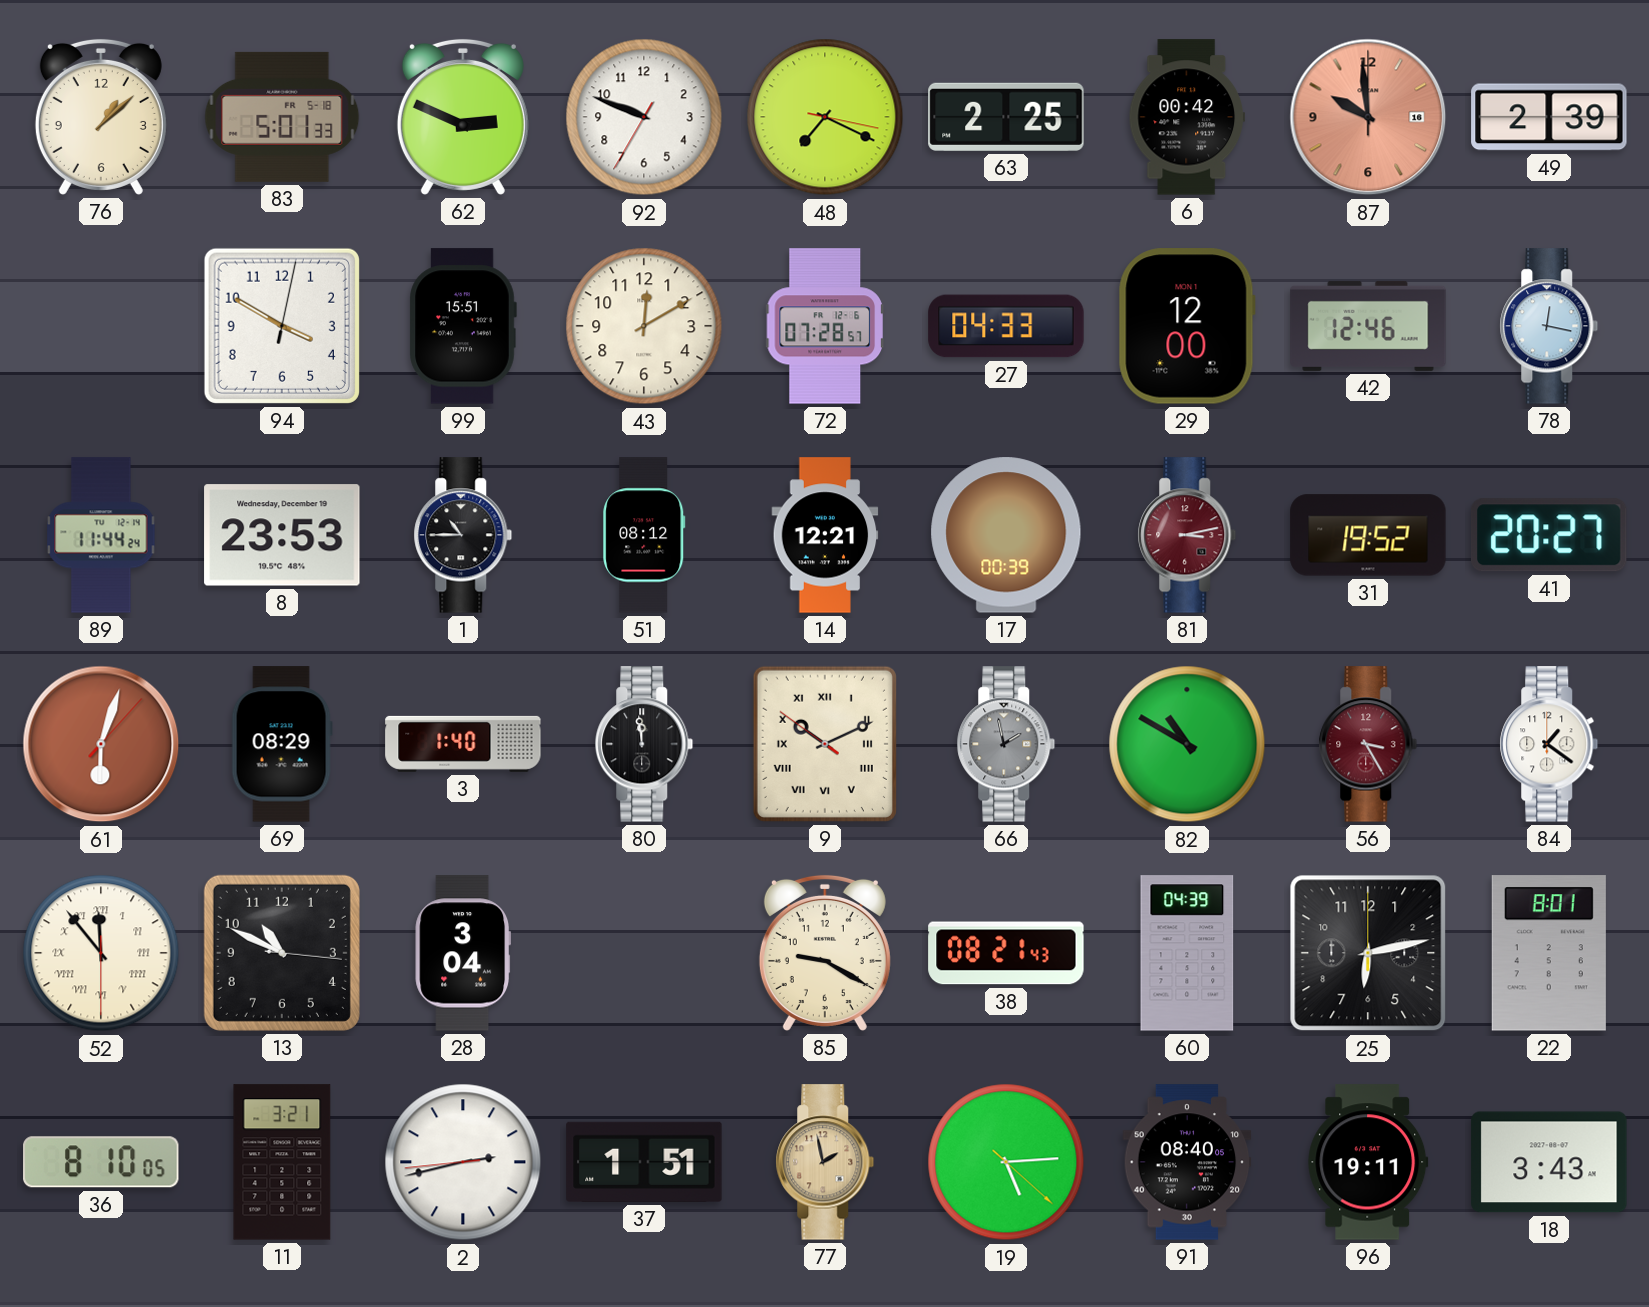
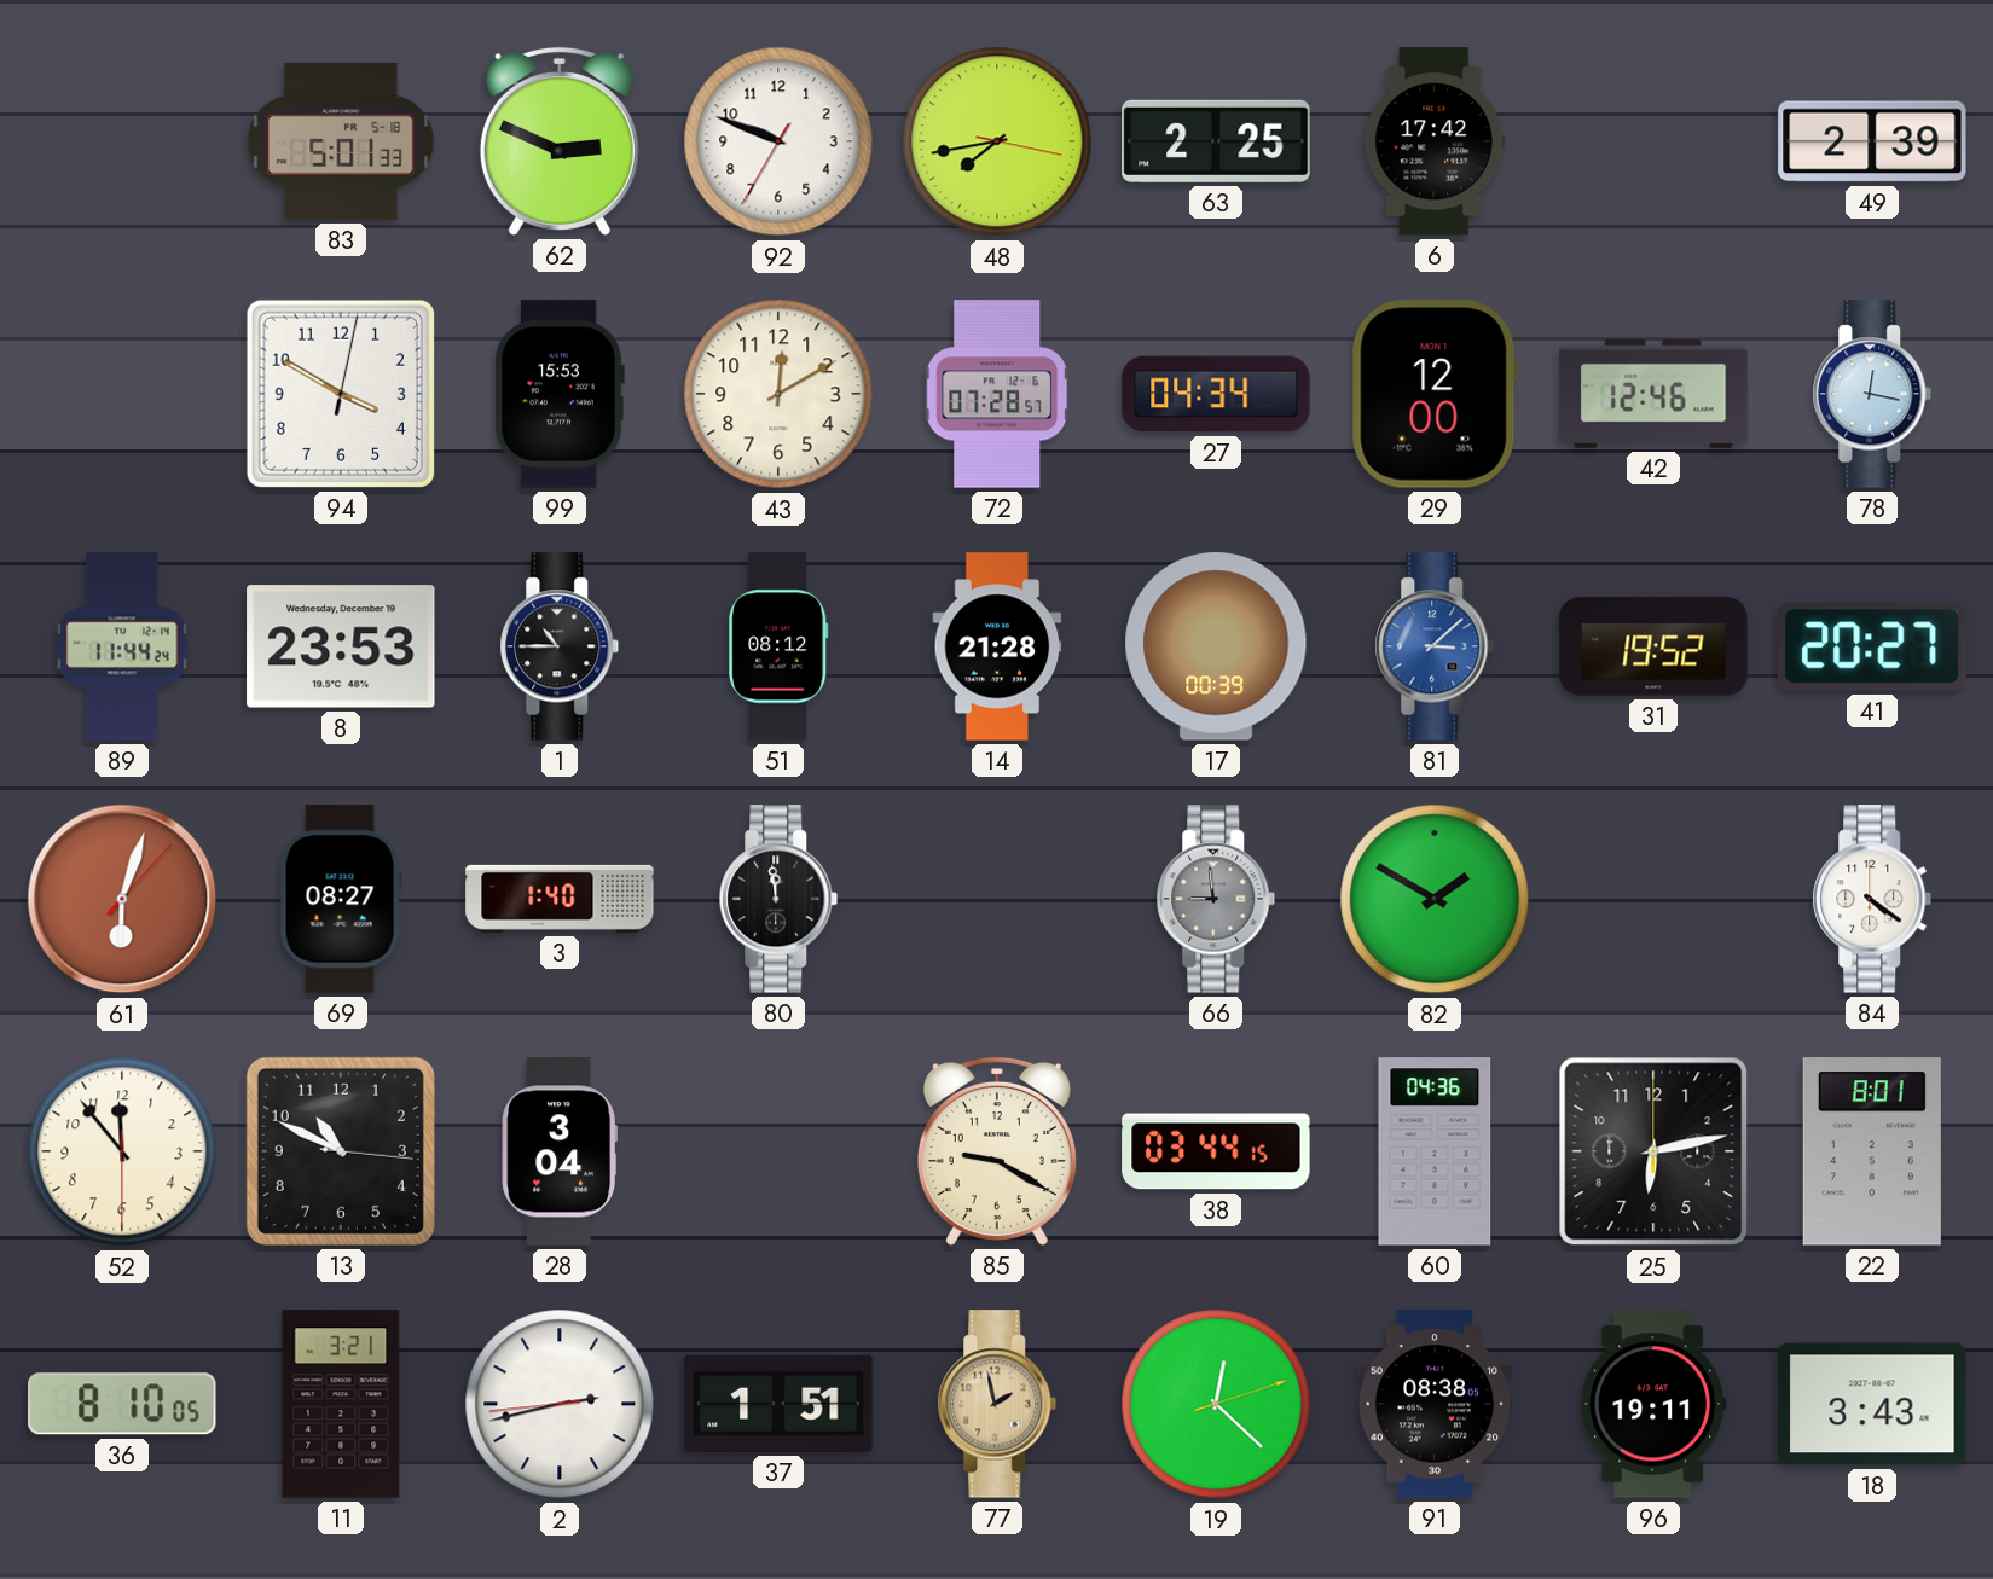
76: 1:08 -> none
48: 7:19 -> 7:43
6: 00:42 -> 17:42
87: 9:59 -> none
99: 15:51 -> 15:53
27: 04:33 -> 04:34
14: 12:21 -> 21:28
81: 3:13 -> 3:08
81 dial: burgundy -> blue
69: 08:29 -> 08:27
9: 10:10 -> none
66: 1:58 -> 8:59
82: 10:50 -> 1:50
56: 3:25 -> none
84: 1:21 -> 4:21
52 numerals: Roman -> Arabic
38: 08:21 -> 03:44
60: 04:39 -> 04:36
19: 5:14 -> 12:22
91: 08:40 -> 08:38
